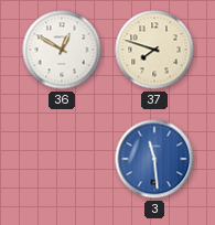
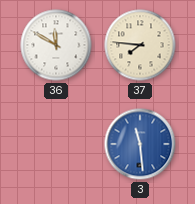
36: 12:50 -> 11:50
37: 7:48 -> 7:46
